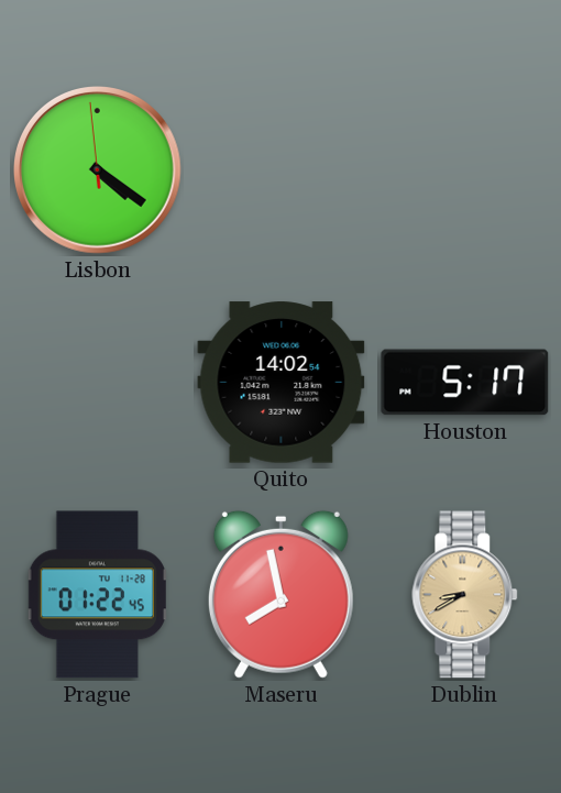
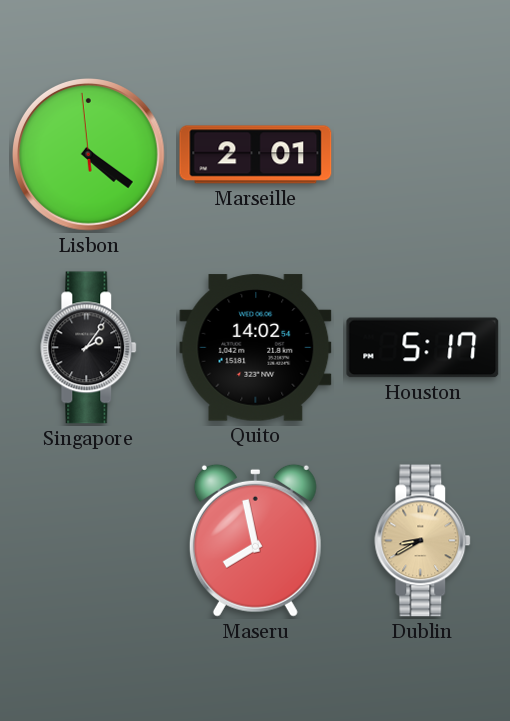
Marseille: none -> 2:01
Singapore: none -> 2:06
Prague: 01:22 -> none
